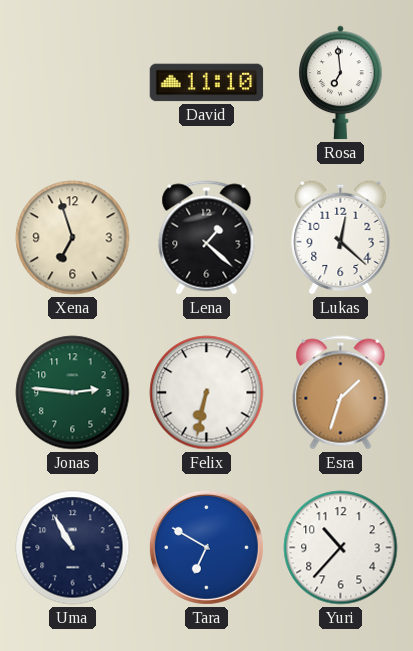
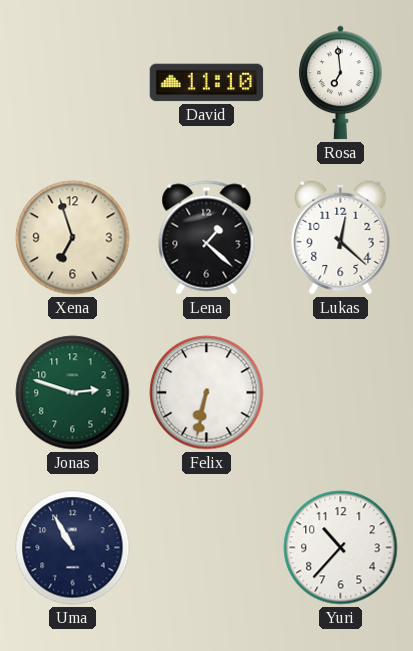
Jonas: 2:46 -> 2:48
Esra: 1:33 -> none
Tara: 6:50 -> none
